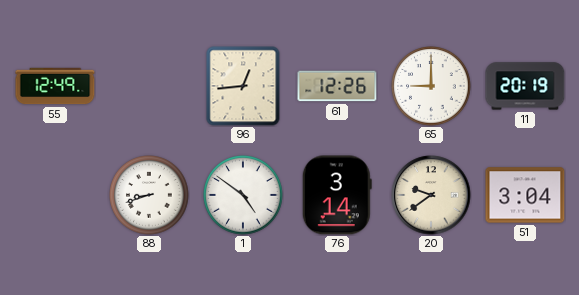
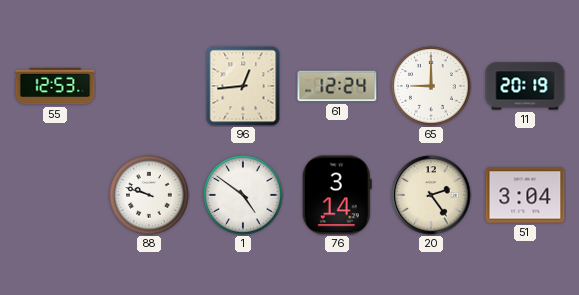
55: 12:49 -> 12:53
61: 12:26 -> 12:24
88: 8:42 -> 9:48
20: 9:39 -> 2:24
